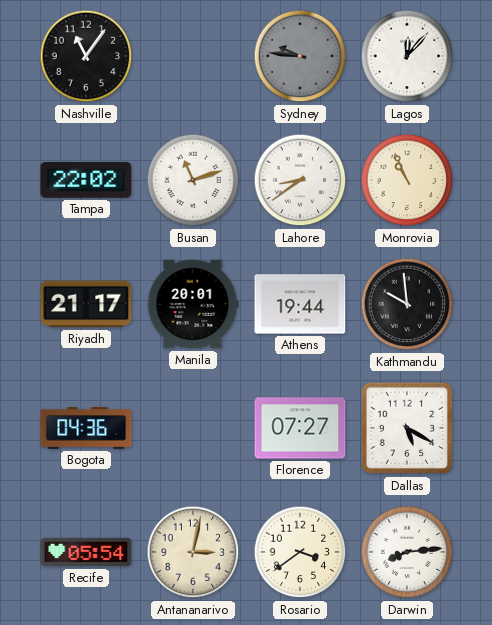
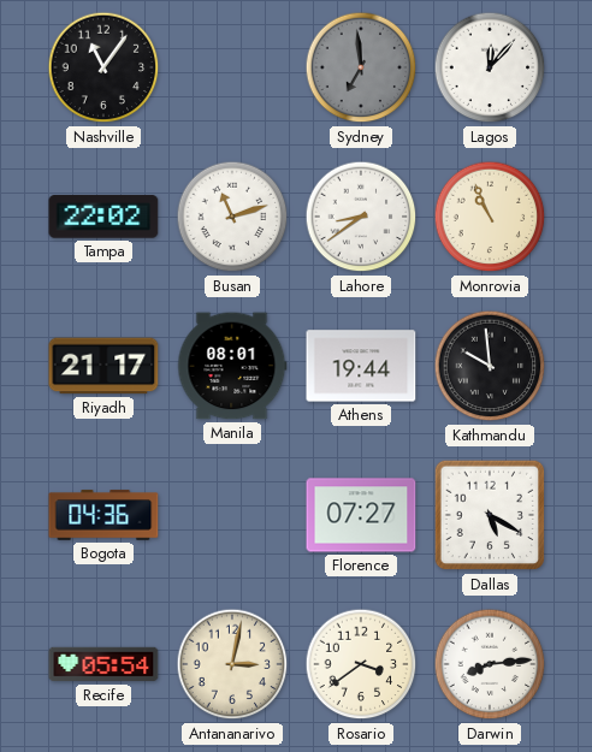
Sydney: 9:46 -> 6:59
Manila: 20:01 -> 08:01
